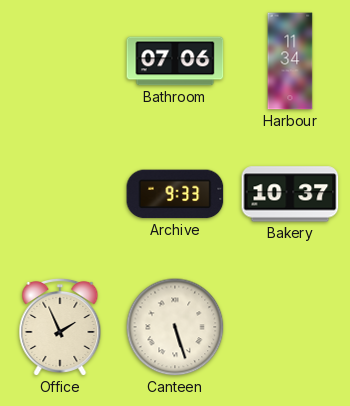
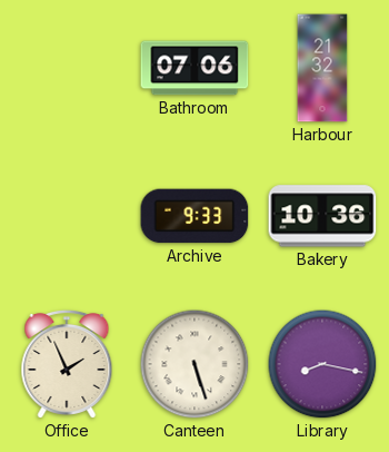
Harbour: 11:34 -> 21:32
Bakery: 10:37 -> 10:36
Library: none -> 8:17
